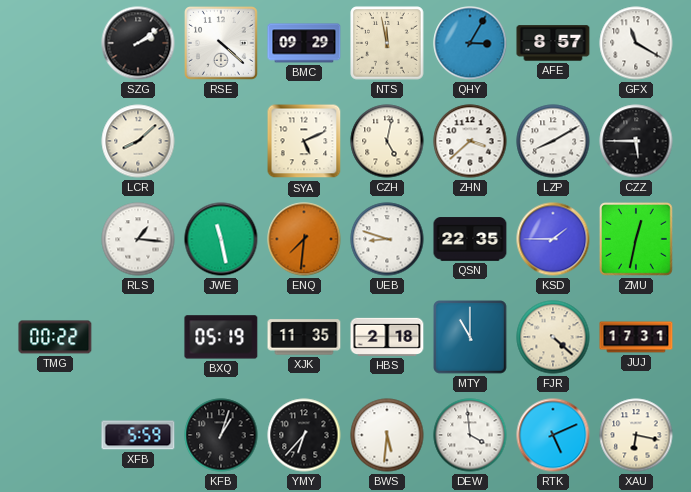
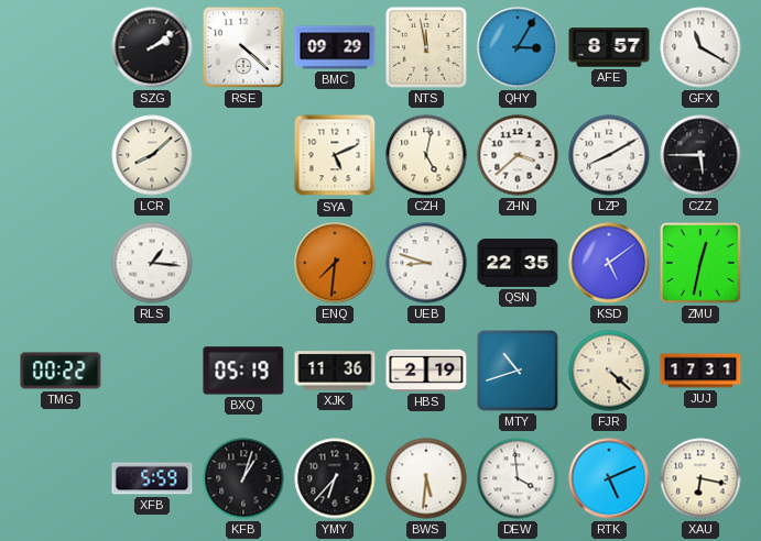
JWE: 11:28 -> none
KSD: 1:45 -> 5:09
XJK: 11:35 -> 11:36
HBS: 2:18 -> 2:19
MTY: 11:00 -> 10:42
